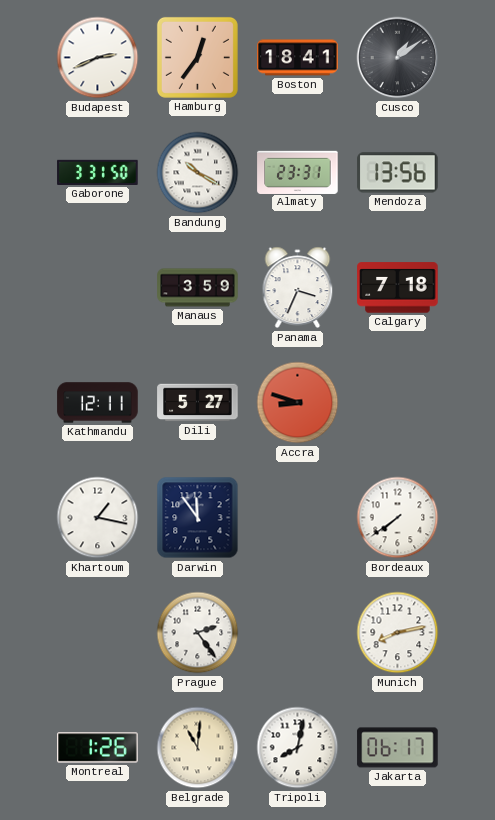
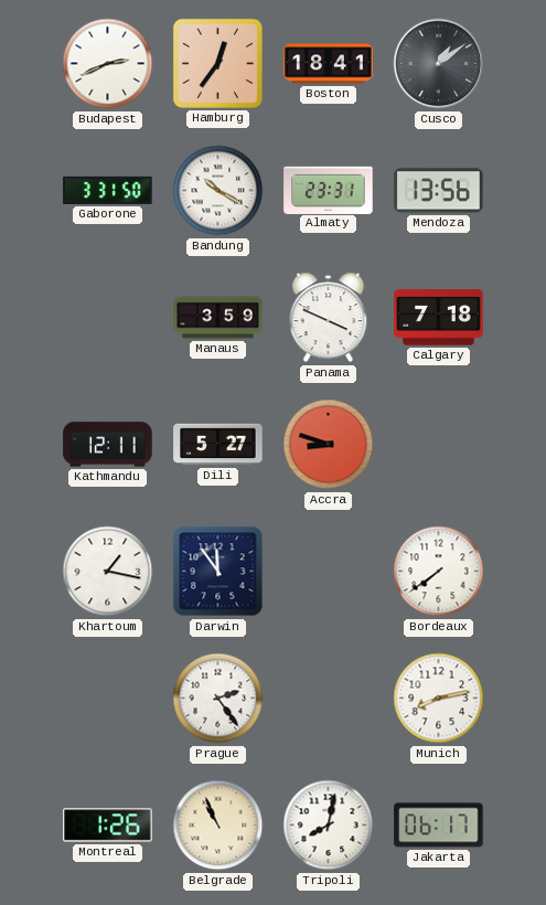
Panama: 3:34 -> 3:49
Belgrade: 11:01 -> 10:56
